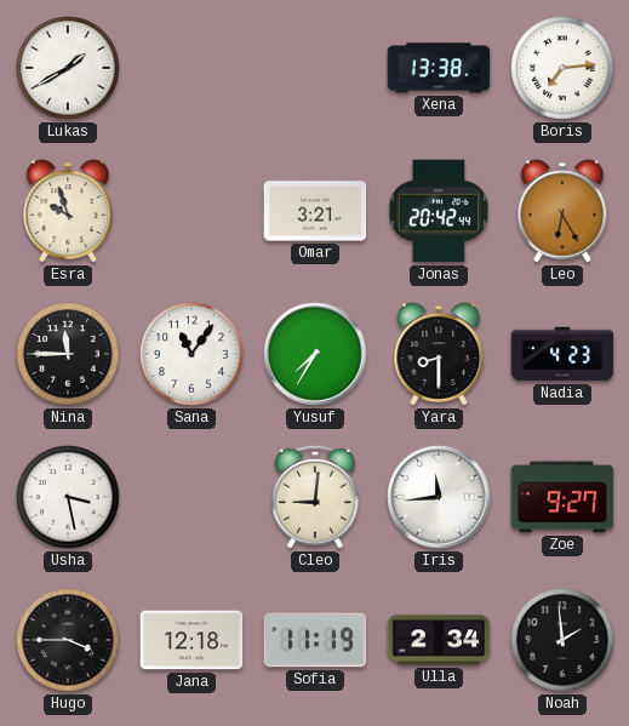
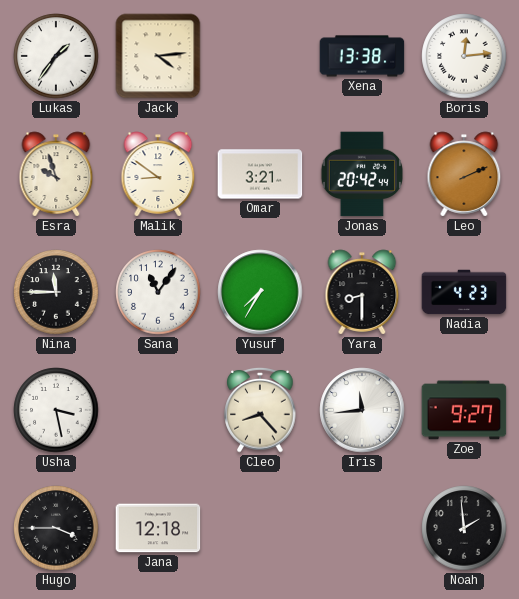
Lukas: 1:40 -> 1:36
Jack: none -> 4:14
Boris: 7:14 -> 12:14
Malik: none -> 8:51
Leo: 6:25 -> 2:11
Cleo: 9:01 -> 8:23
Sofia: 11:19 -> none
Ulla: 2:34 -> none
